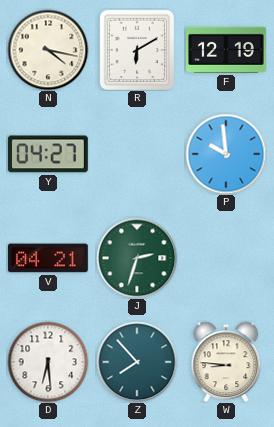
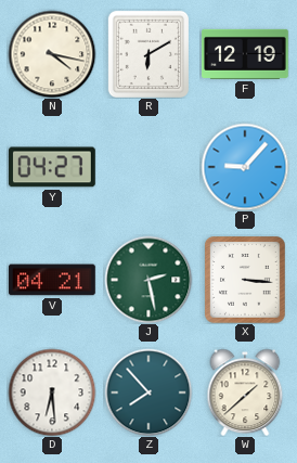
P: 9:59 -> 9:07
J: 2:33 -> 2:28
X: none -> 3:16
W: 8:46 -> 1:38
